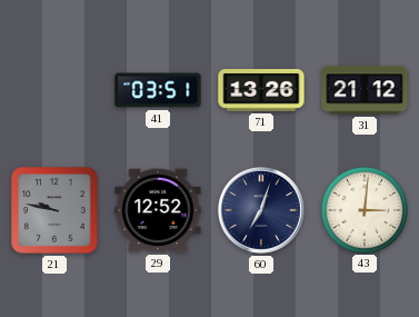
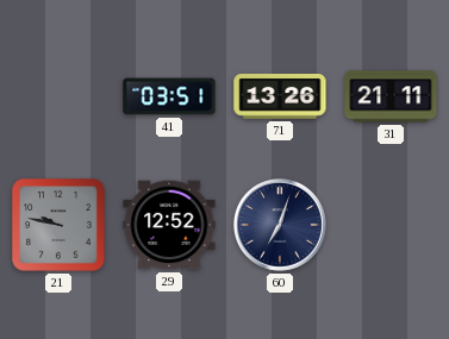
31: 21:12 -> 21:11
43: 3:01 -> none
